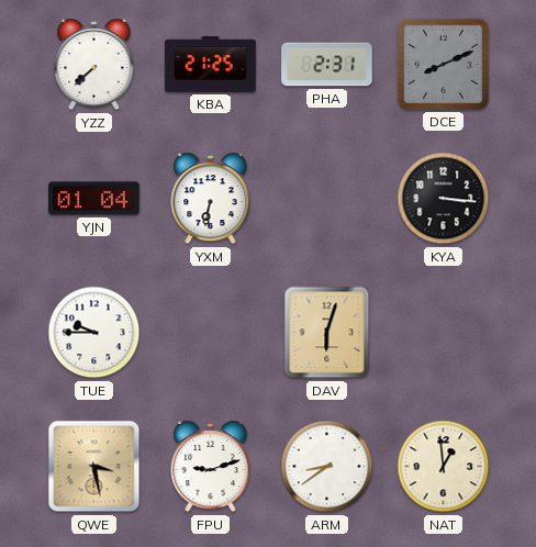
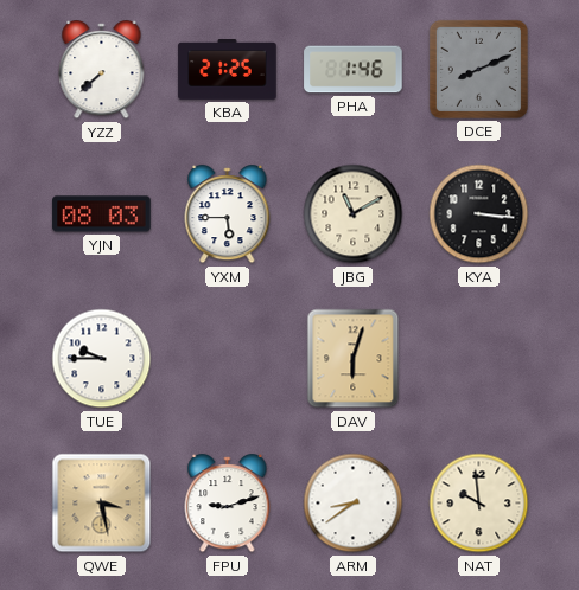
PHA: 2:31 -> 1:46
YJN: 01:04 -> 08:03
YXM: 6:32 -> 5:45
JBG: none -> 11:10
NAT: 12:59 -> 9:59
